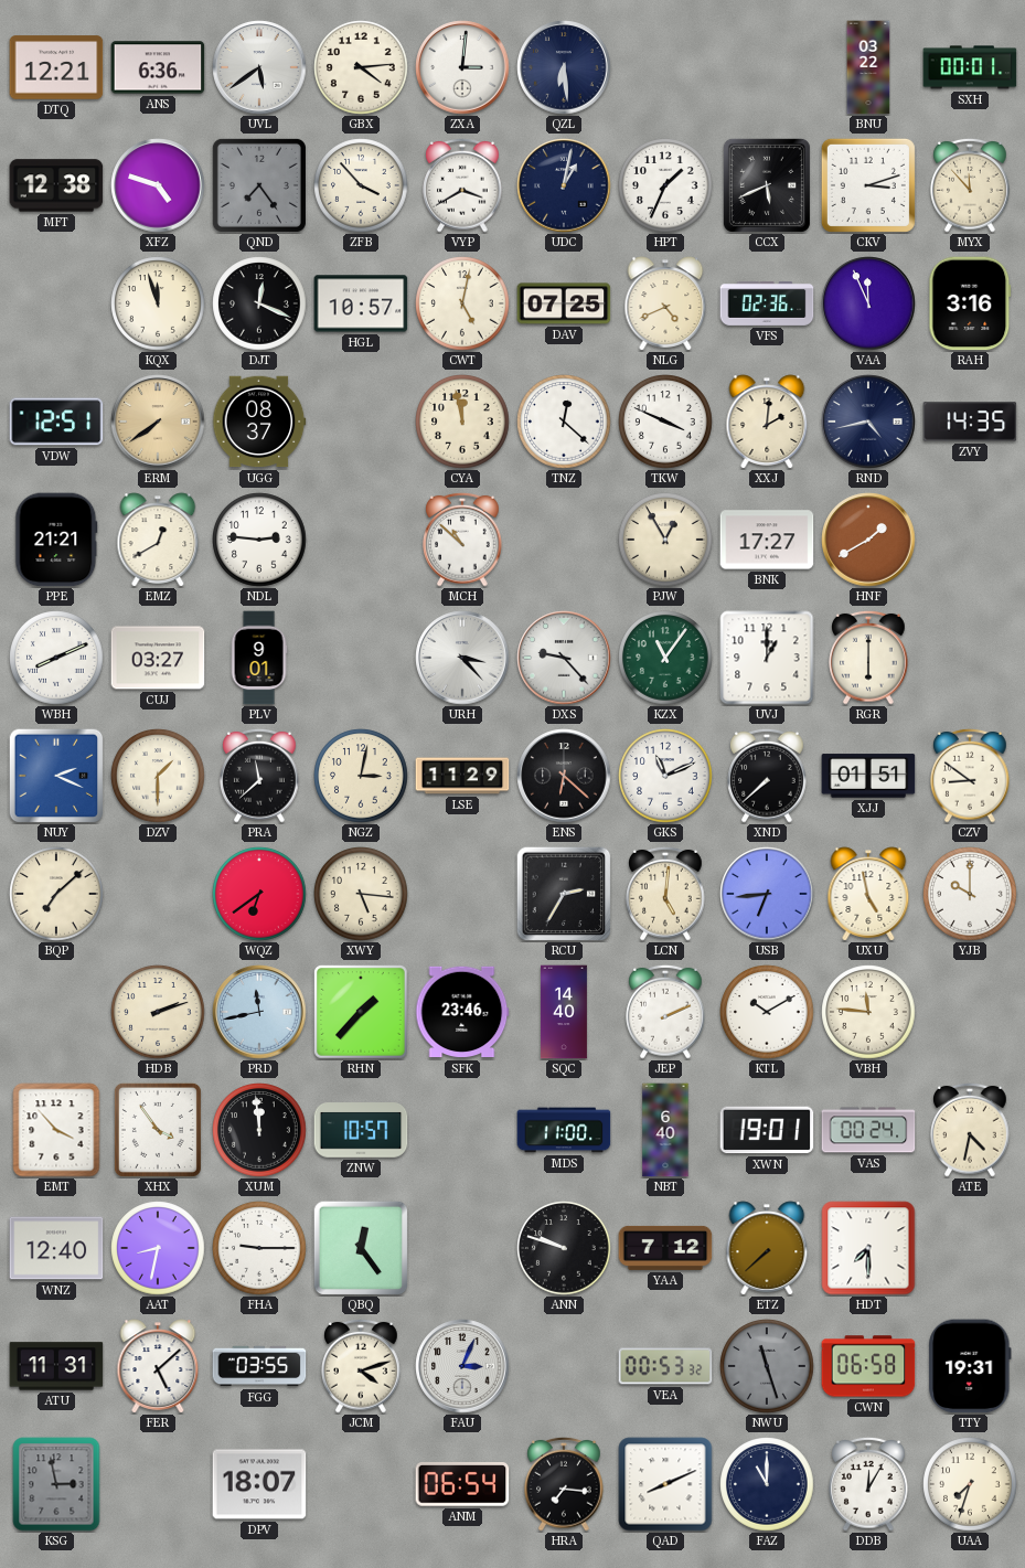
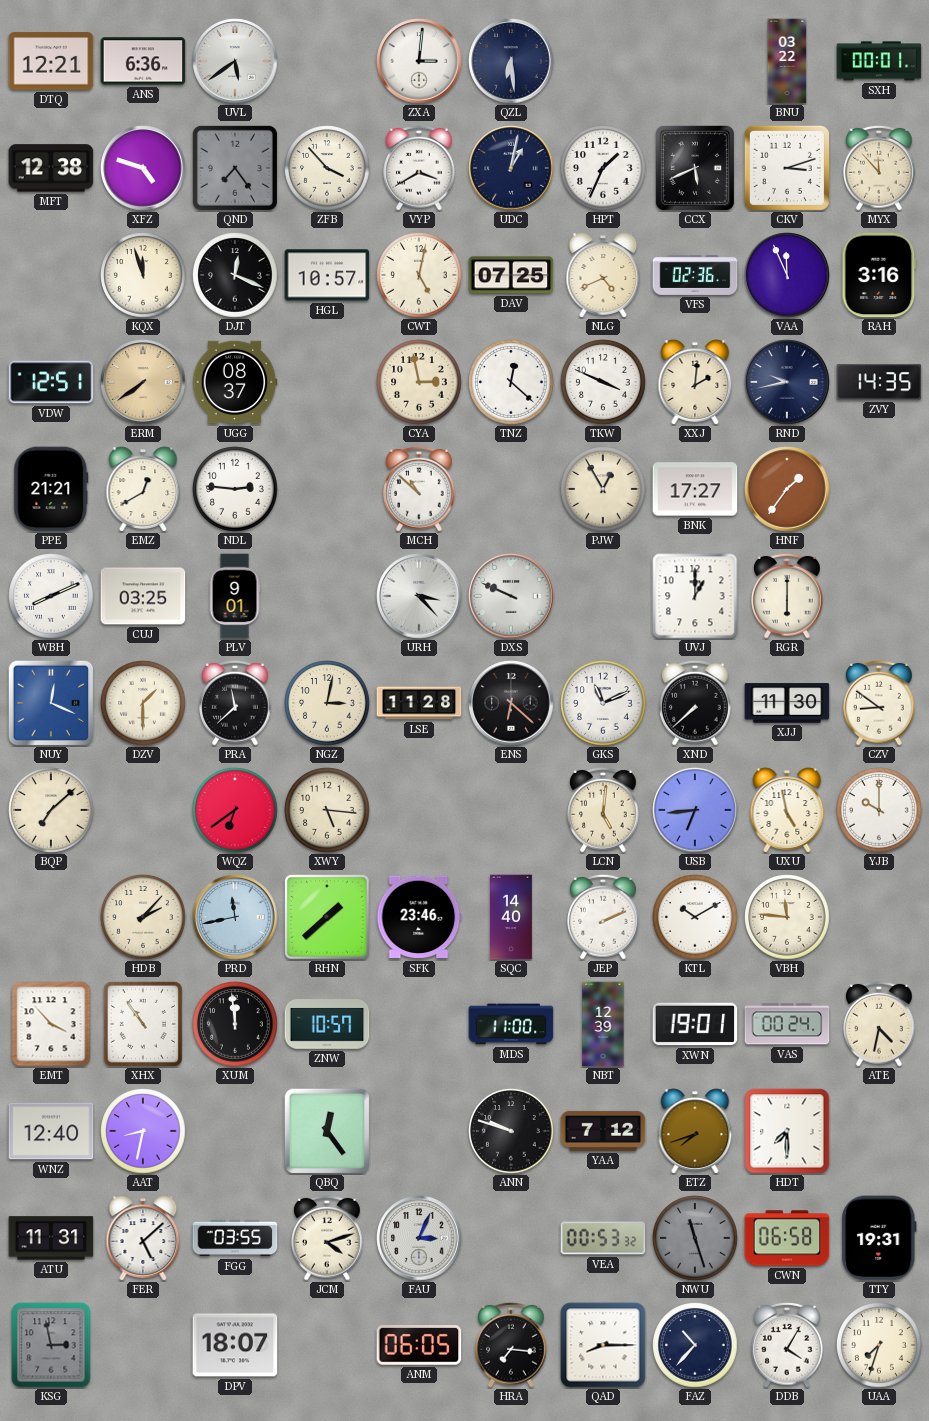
GBX: 4:14 -> none
CYA: 11:58 -> 2:58
RND: 4:43 -> 9:43
HNF: 1:40 -> 1:36
CUJ: 03:27 -> 03:25
DXS: 9:23 -> 9:49
KZX: 11:06 -> none
NUY: 2:19 -> 12:19
LSE: 11:29 -> 11:28
XJJ: 01:51 -> 11:30
RCU: 2:35 -> none
HDB: 2:12 -> 2:07
RHN: 1:37 -> 1:38
XHX: 3:54 -> 10:54
NBT: 6:40 -> 12:39
FHA: 9:15 -> none
ETZ: 7:38 -> 7:42
ANM: 06:54 -> 06:05
QAD: 8:11 -> 8:15
FAZ: 11:00 -> 10:37
DDB: 12:05 -> 4:05
